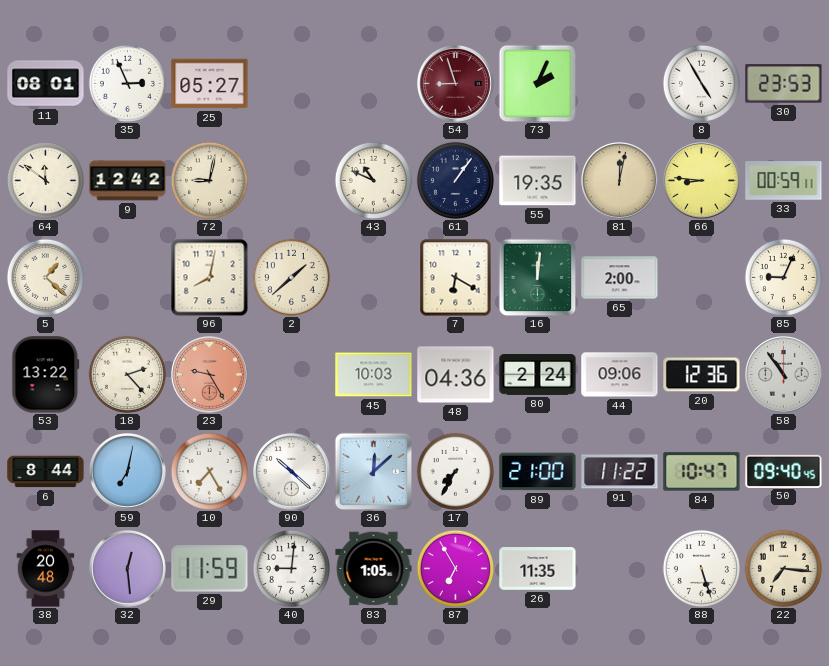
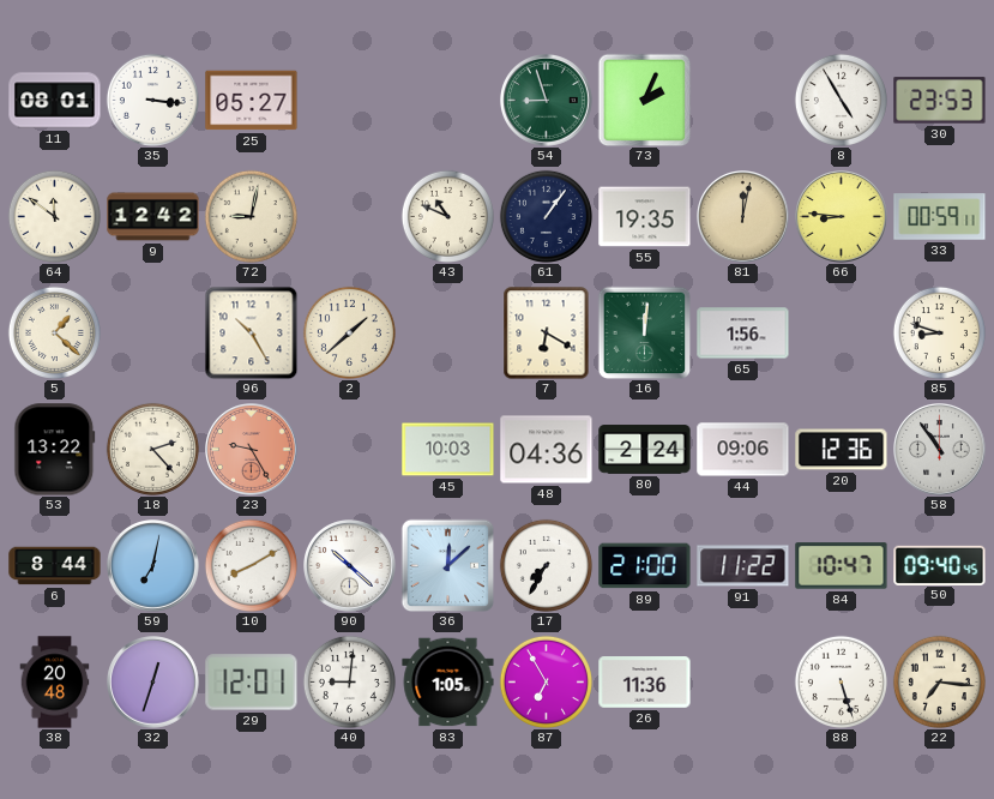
35: 2:56 -> 3:16
54 dial: burgundy -> green
96: 8:02 -> 10:25
65: 2:00 -> 1:56
85: 9:04 -> 8:48
10: 7:25 -> 8:10
32: 12:29 -> 12:33
29: 11:59 -> 12:01
26: 11:35 -> 11:36
